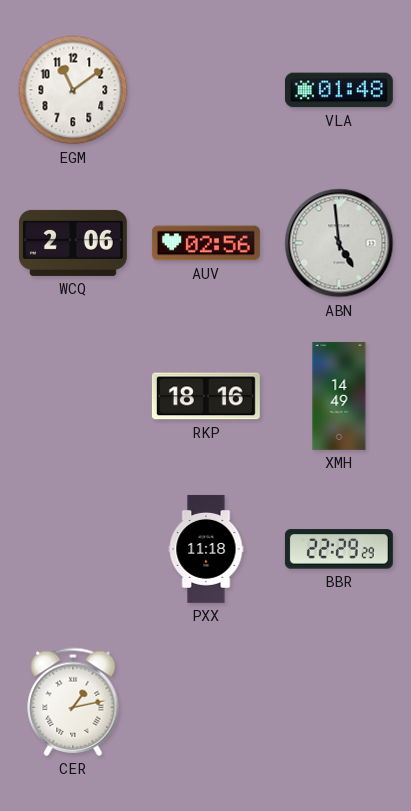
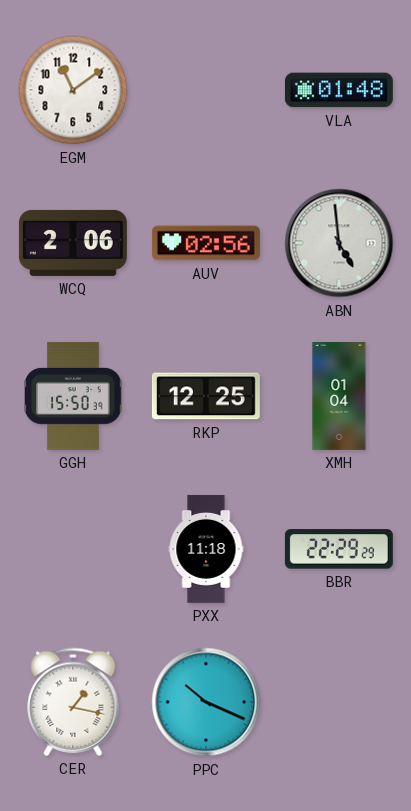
GGH: none -> 15:50
RKP: 18:16 -> 12:25
XMH: 14:49 -> 01:04
CER: 1:13 -> 1:17
PPC: none -> 10:19
